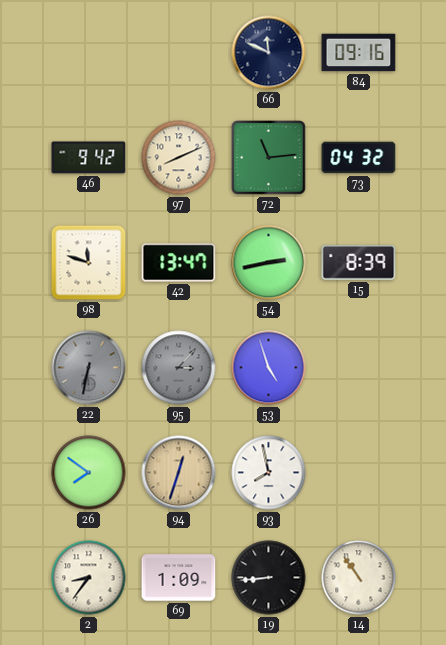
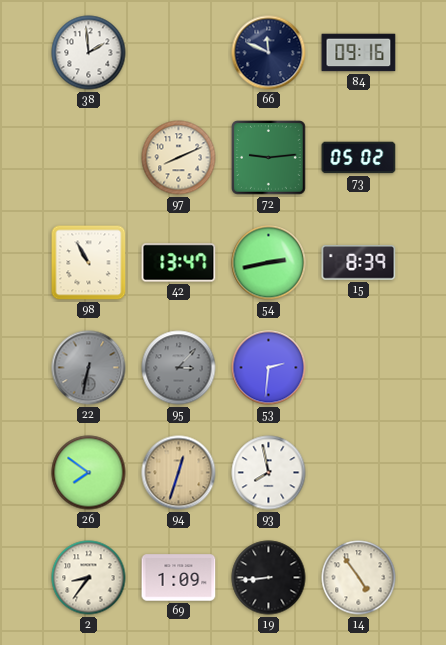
38: none -> 1:59
46: 9:42 -> none
72: 11:14 -> 9:14
73: 04:32 -> 05:02
98: 11:48 -> 10:55
53: 4:57 -> 2:31
14: 10:54 -> 4:54
